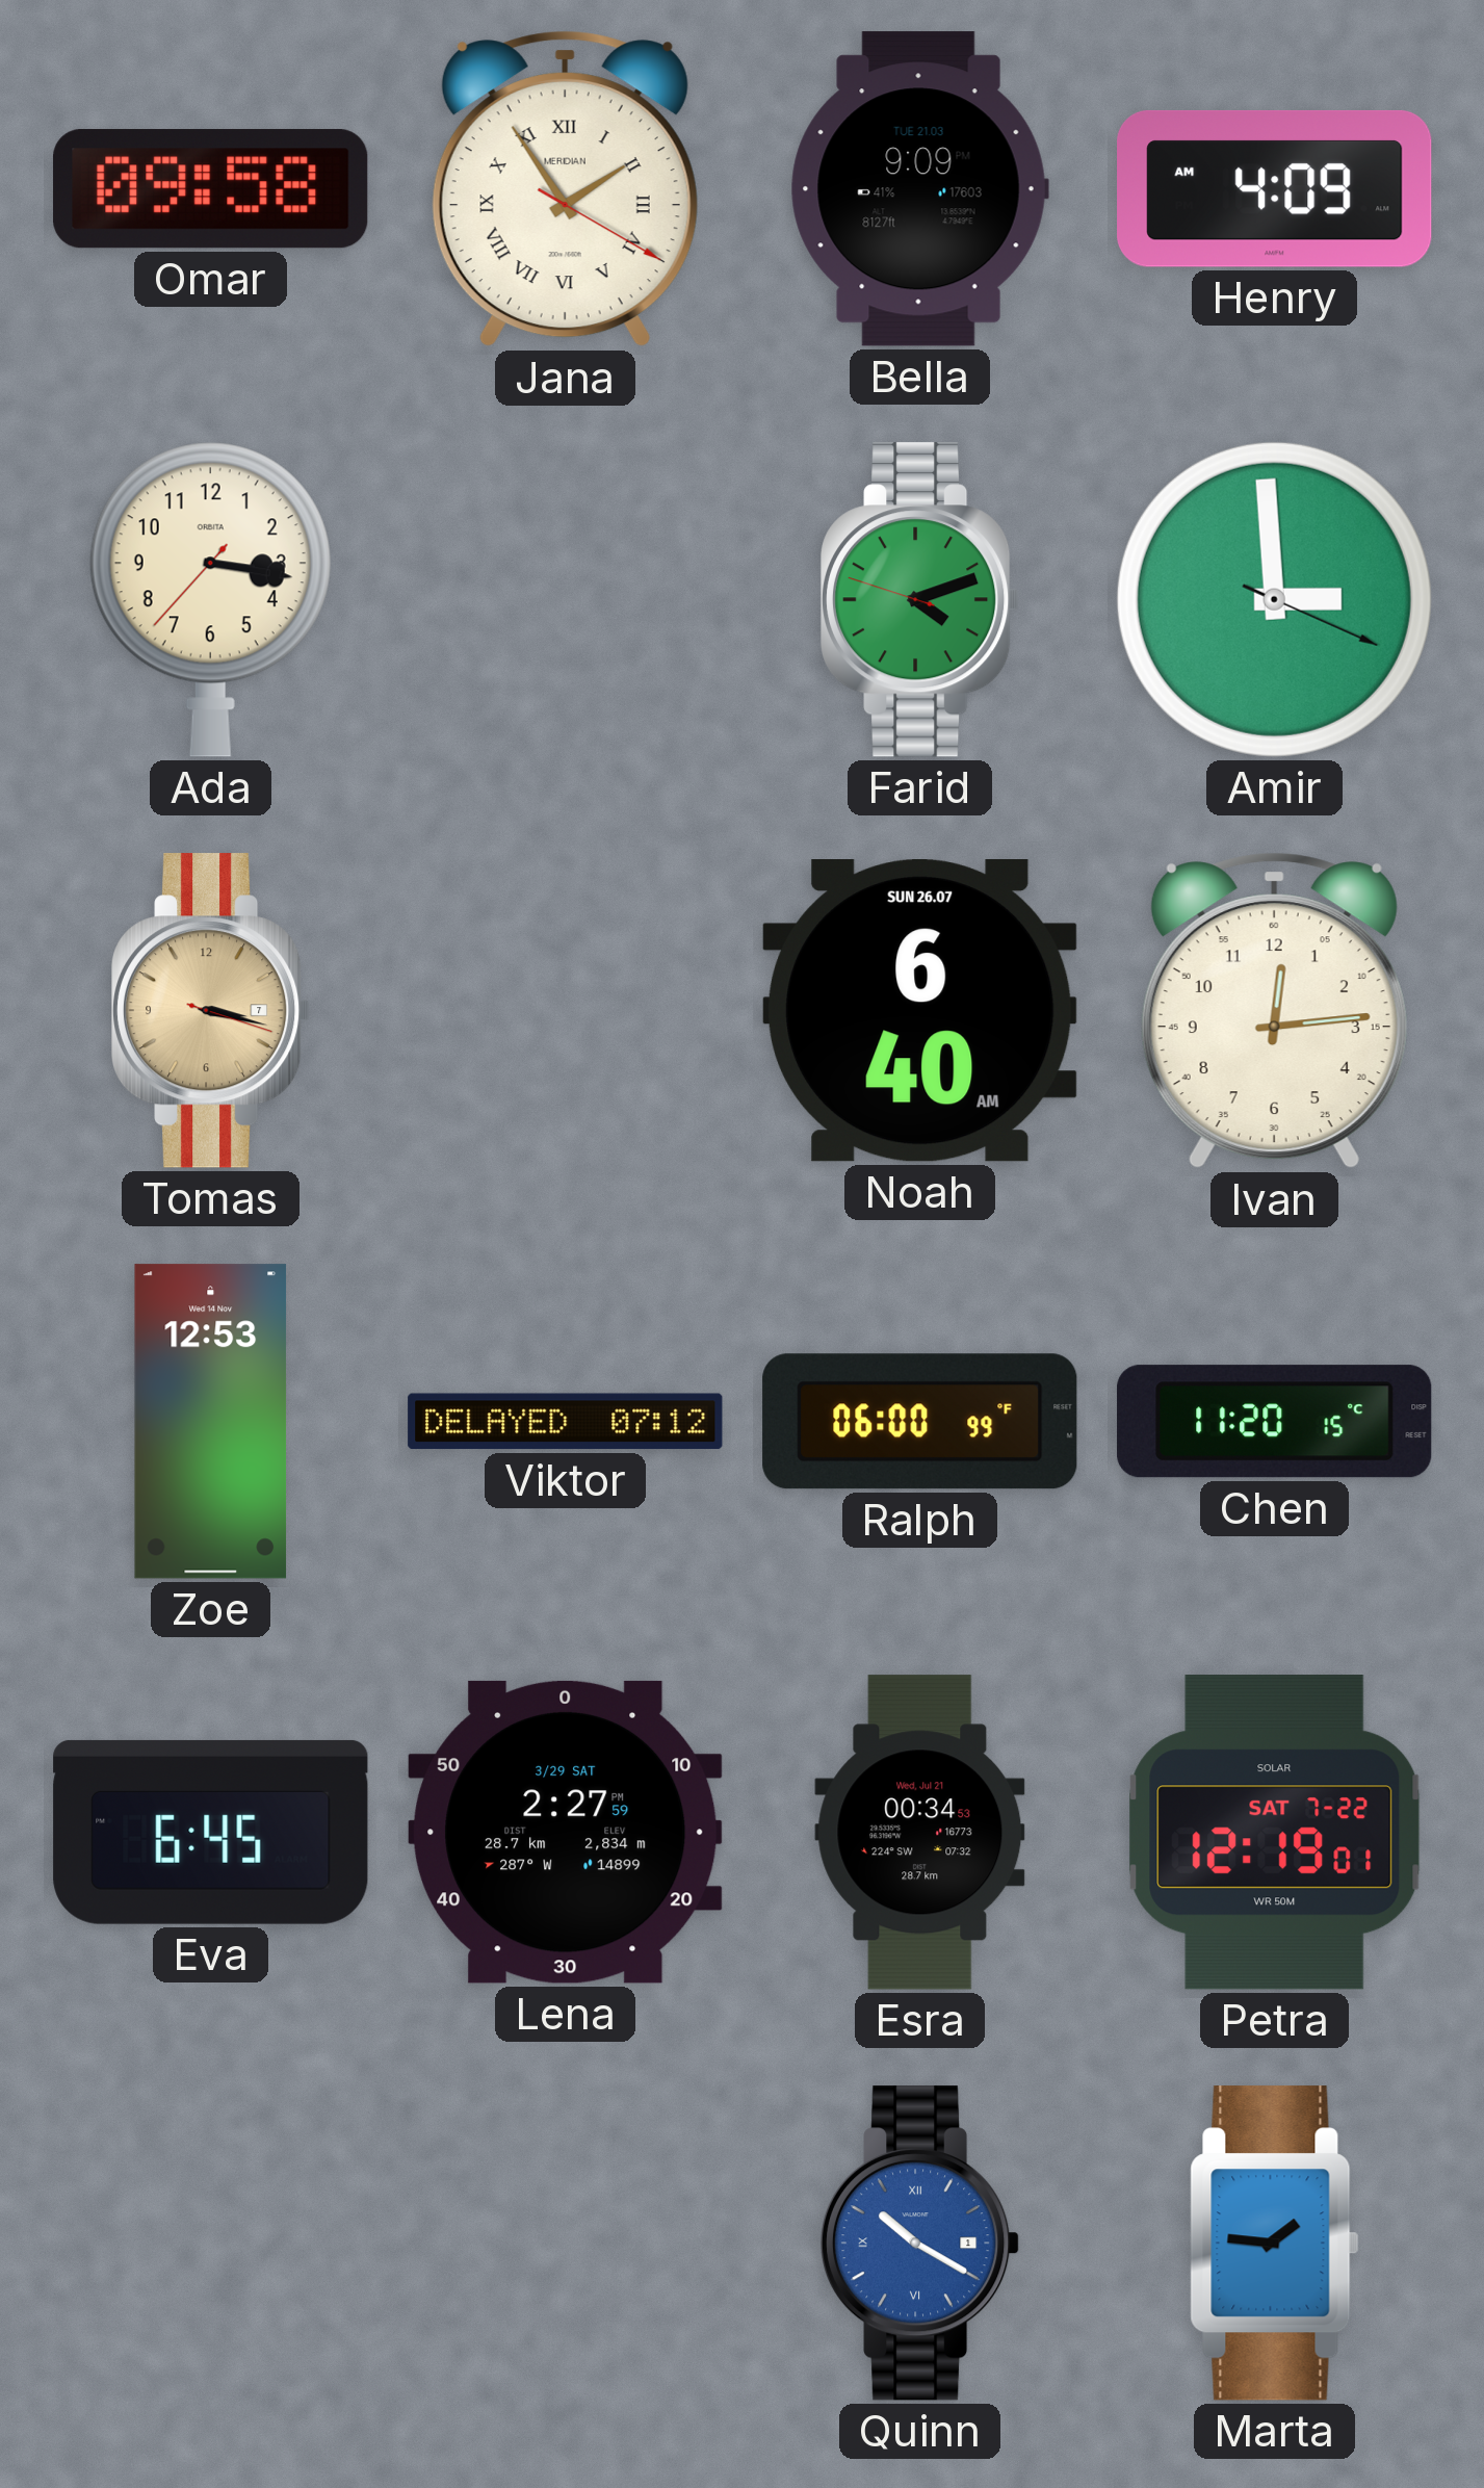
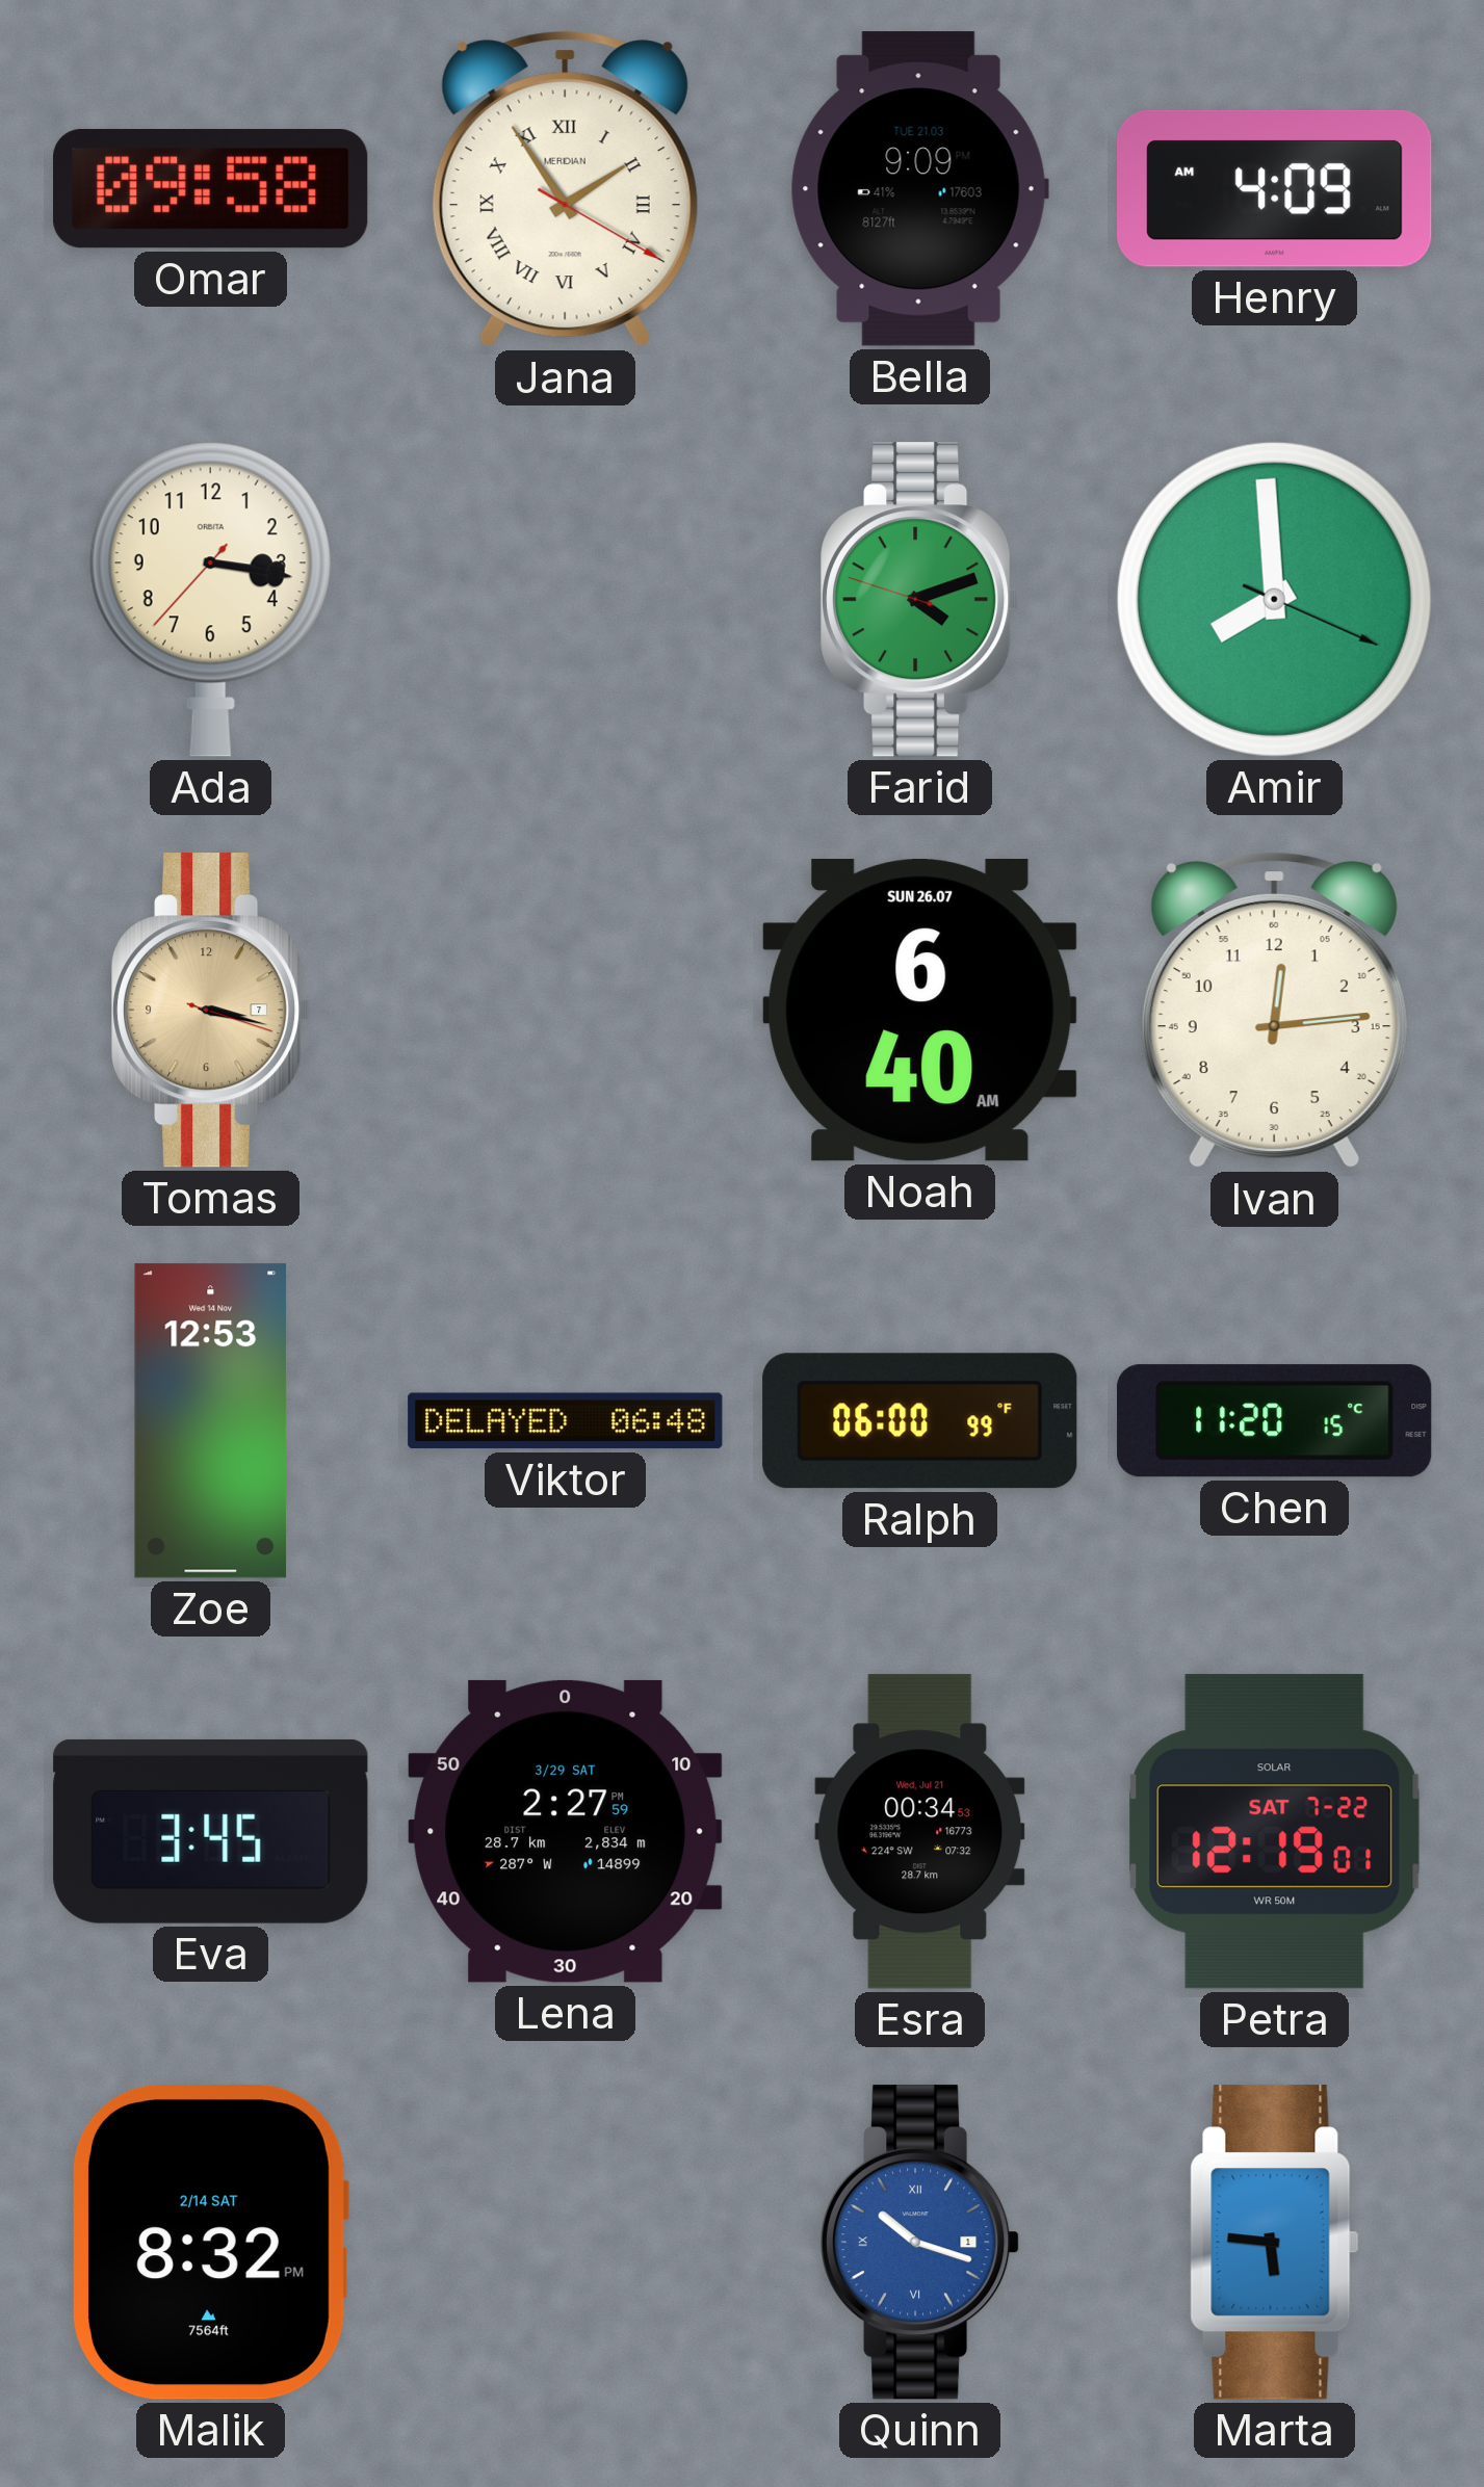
Amir: 2:59 -> 7:59
Viktor: 07:12 -> 06:48
Eva: 6:45 -> 3:45
Malik: none -> 8:32
Quinn: 10:20 -> 10:18
Marta: 1:46 -> 5:46
